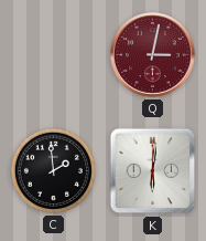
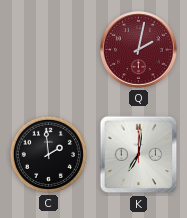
Q: 3:02 -> 2:02
K: 6:01 -> 7:01
